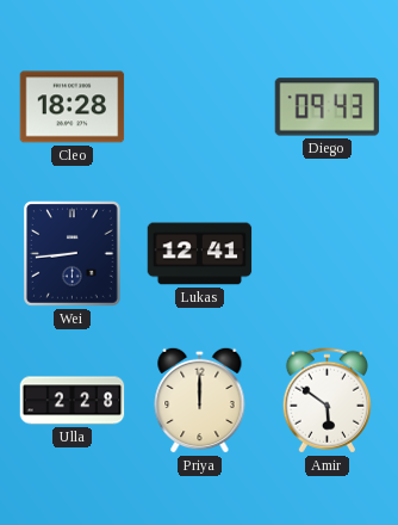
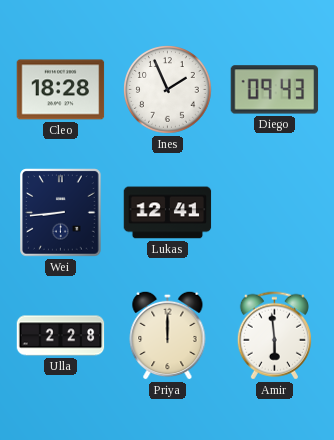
Ines: none -> 1:56
Amir: 5:51 -> 5:59
